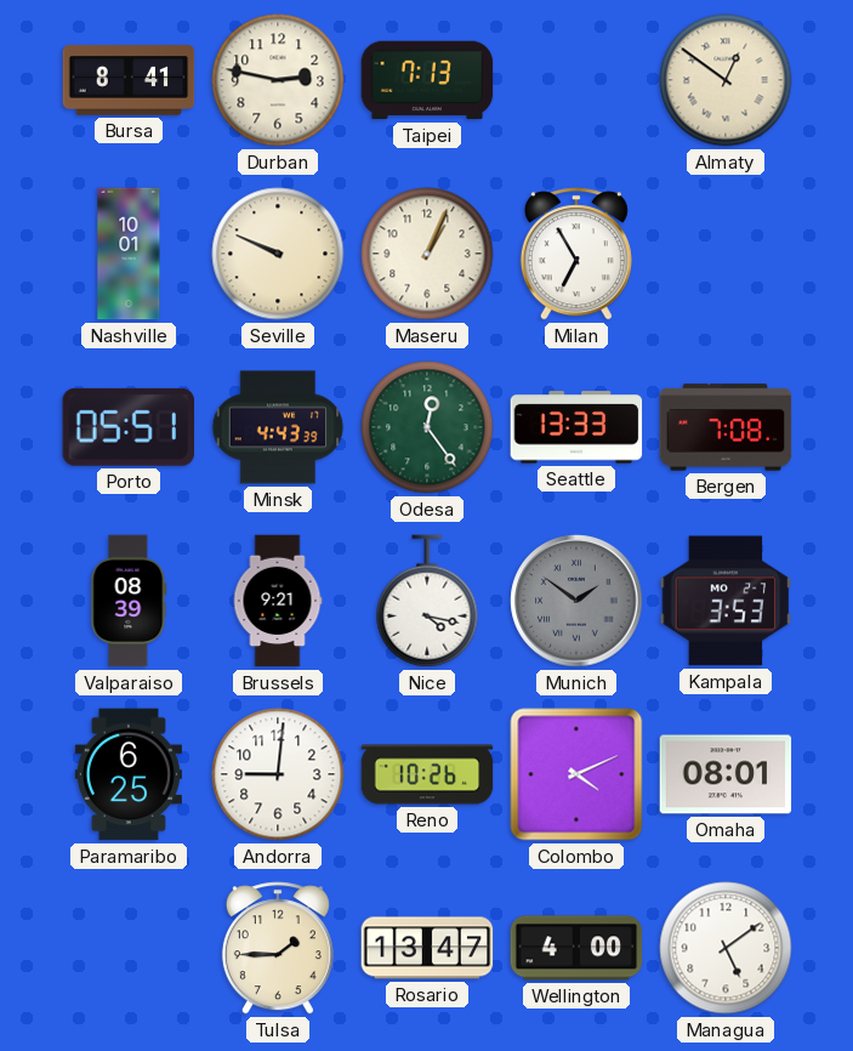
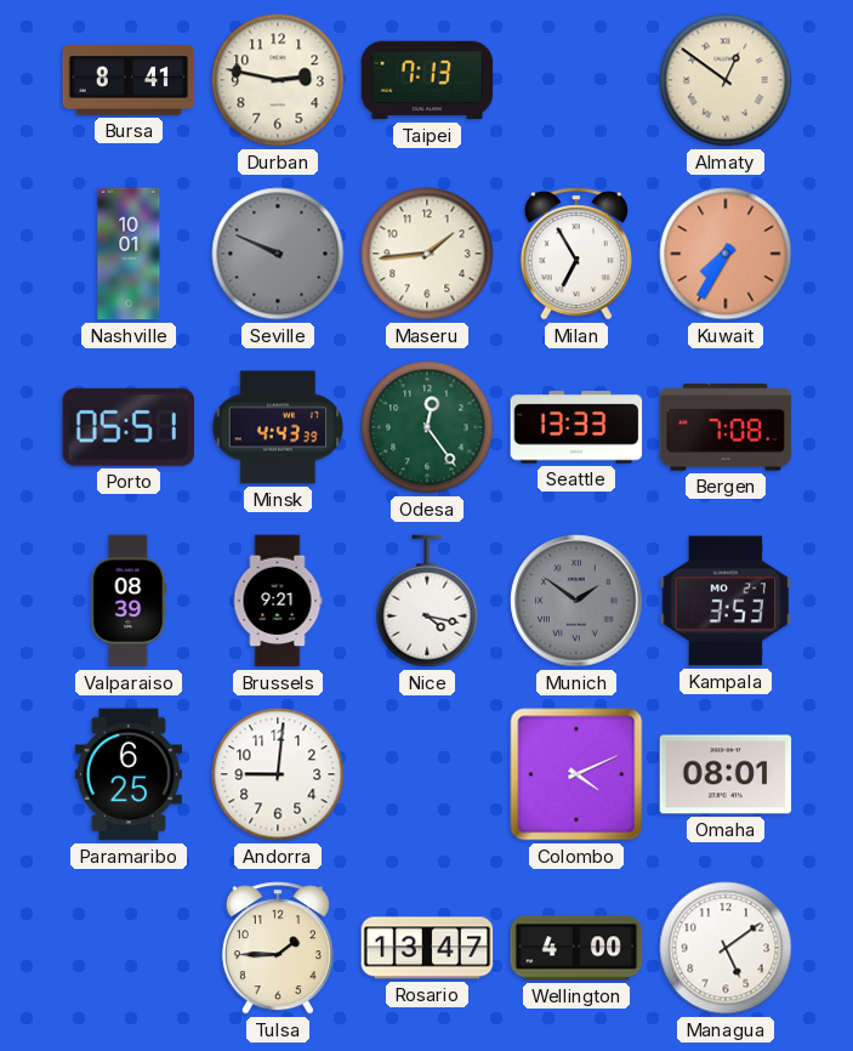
Seville dial: cream -> grey
Maseru: 1:04 -> 1:44
Kuwait: none -> 7:35
Reno: 10:26 -> none
